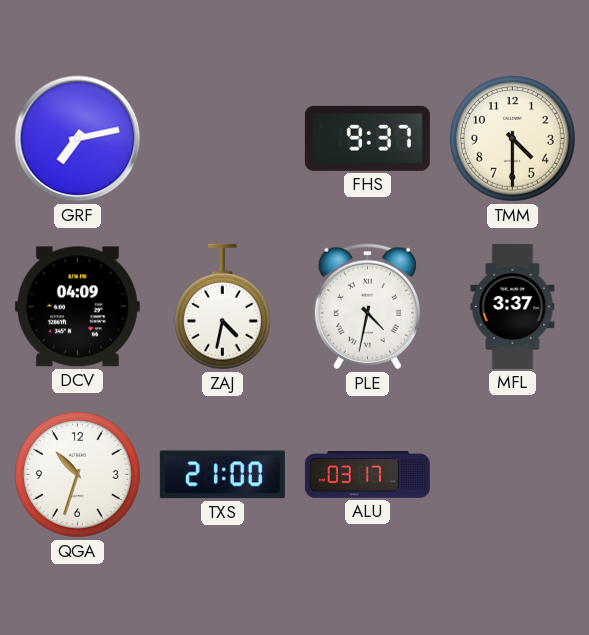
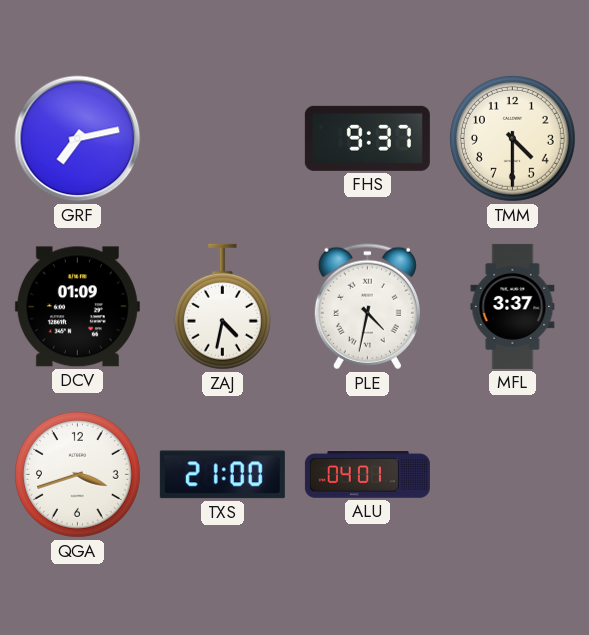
DCV: 04:09 -> 01:09
QGA: 10:33 -> 3:42
ALU: 03:17 -> 04:01
